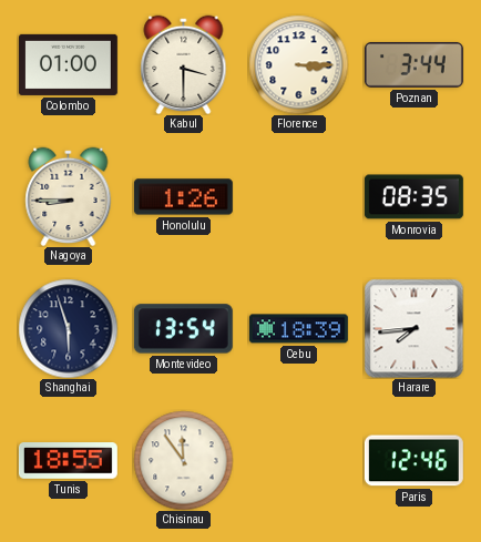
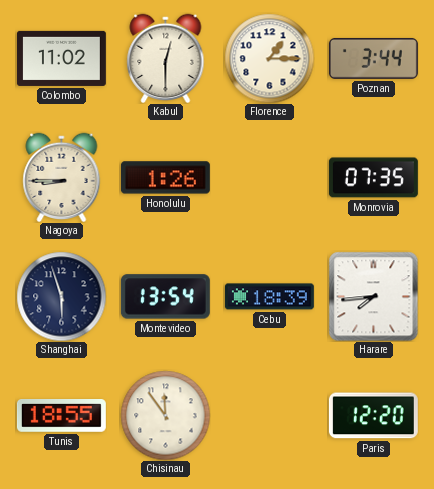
Colombo: 01:00 -> 11:02
Kabul: 3:30 -> 12:30
Florence: 3:15 -> 1:15
Monrovia: 08:35 -> 07:35
Paris: 12:46 -> 12:20
